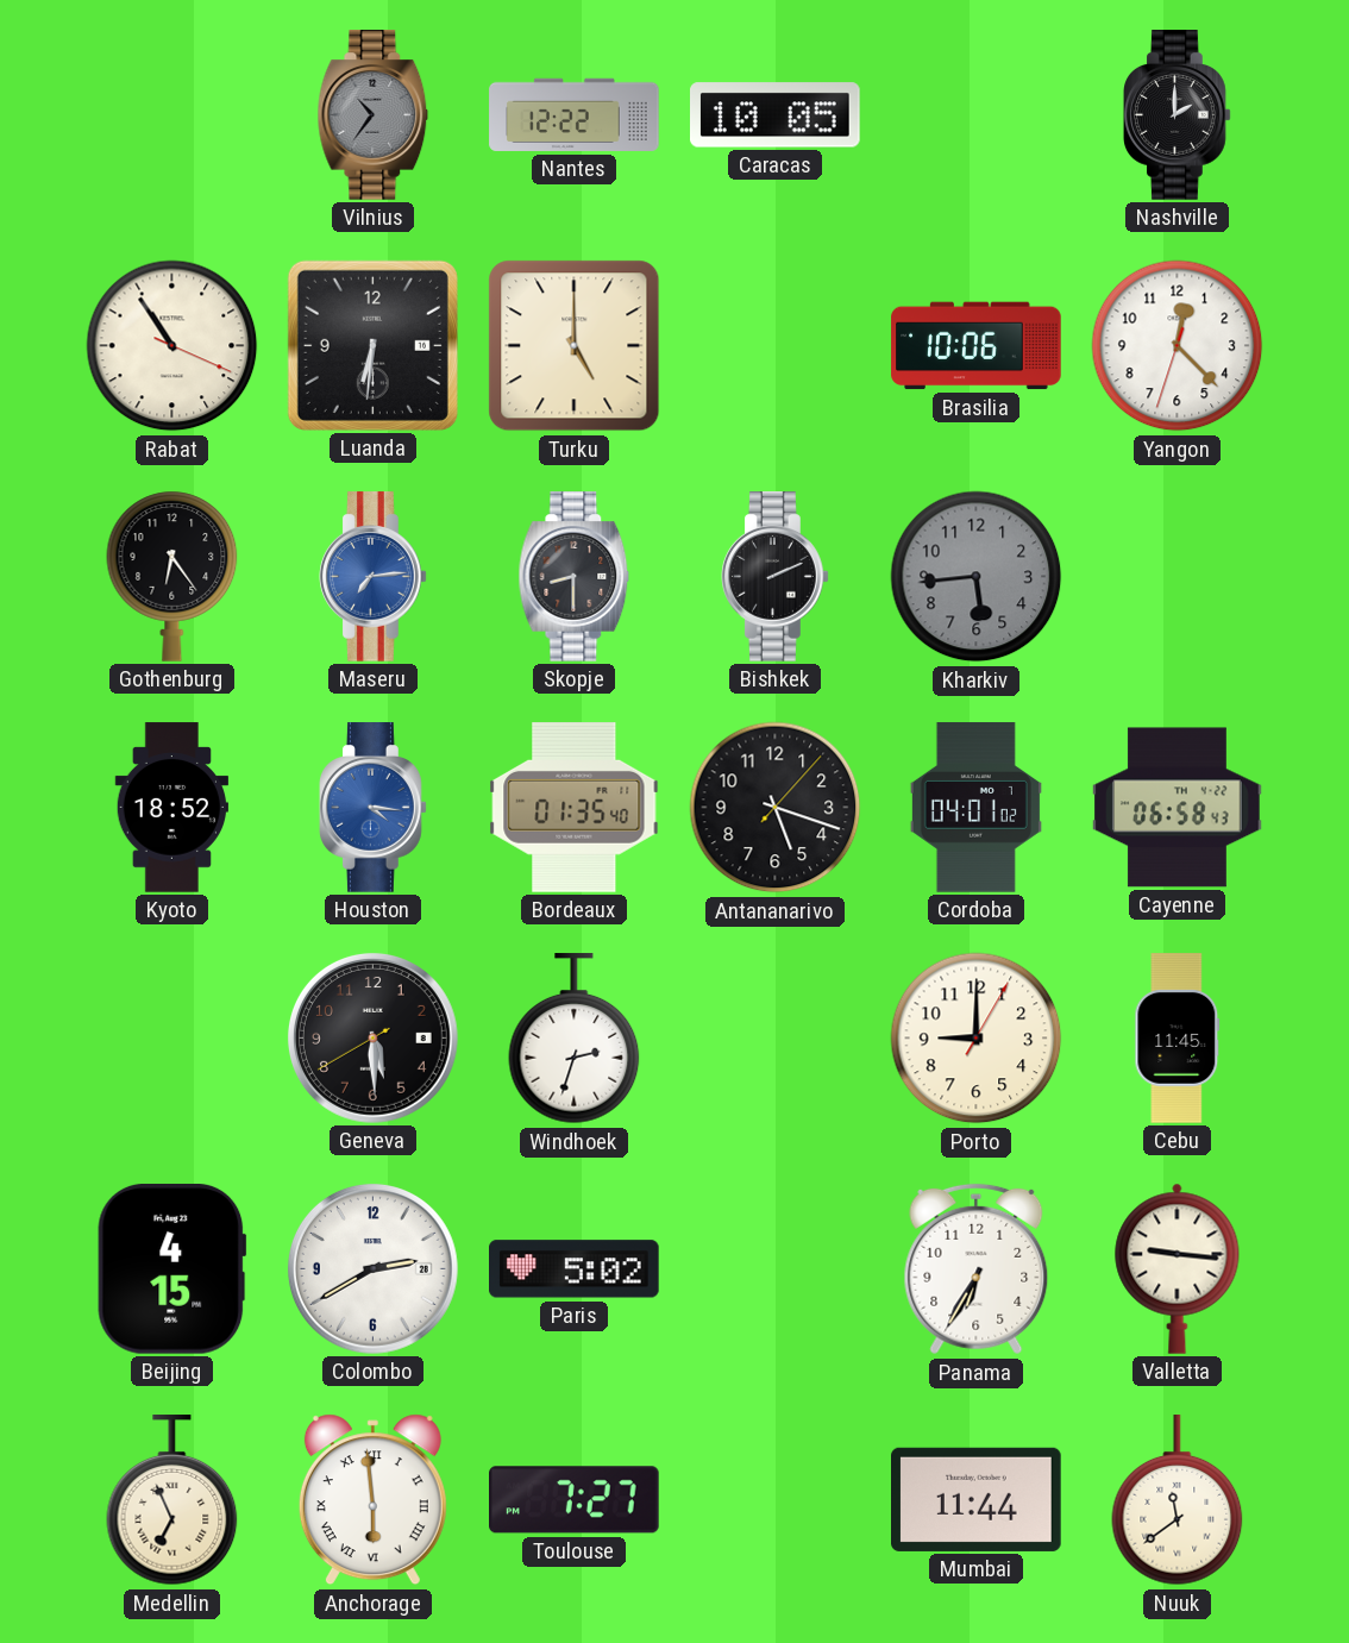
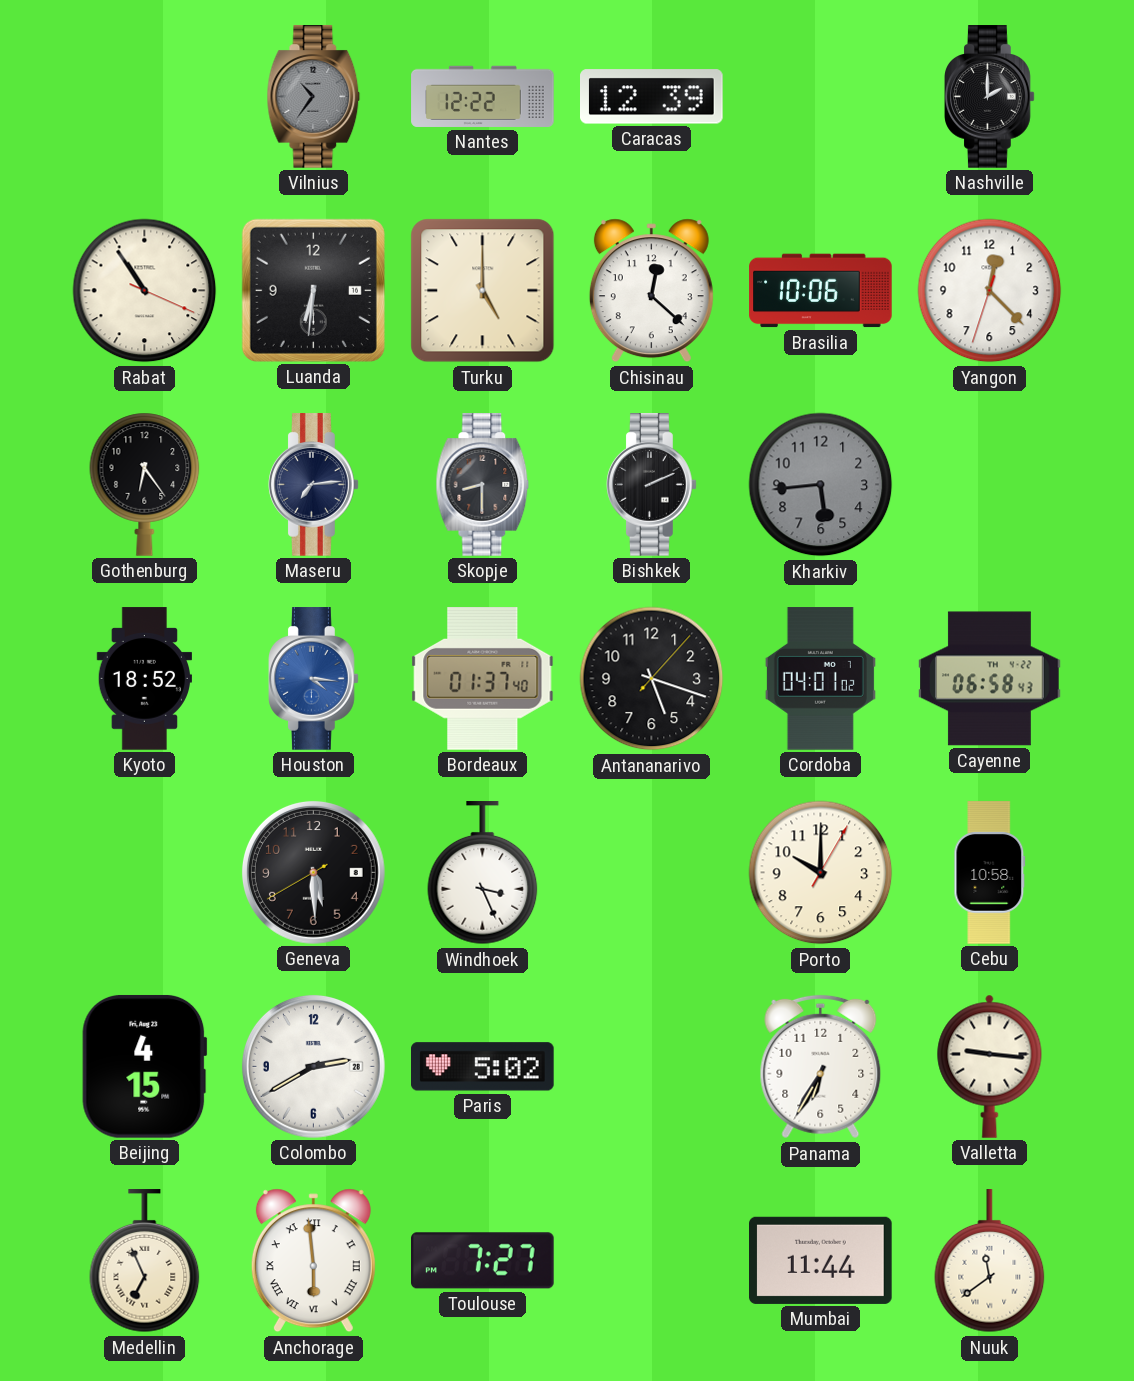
Caracas: 10:05 -> 12:39
Chisinau: none -> 12:22
Maseru dial: blue -> navy
Bordeaux: 01:35 -> 01:37
Windhoek: 2:33 -> 3:26
Porto: 9:00 -> 10:00
Cebu: 11:45 -> 10:58
